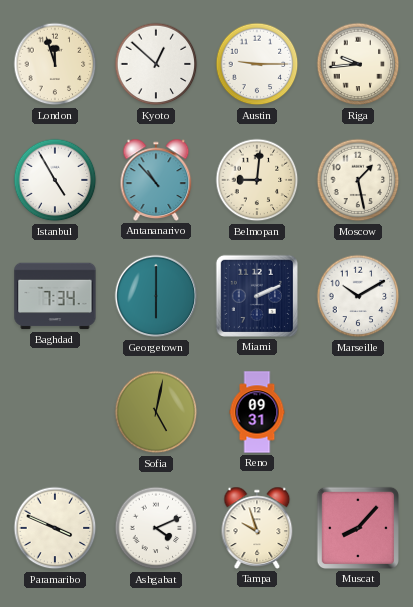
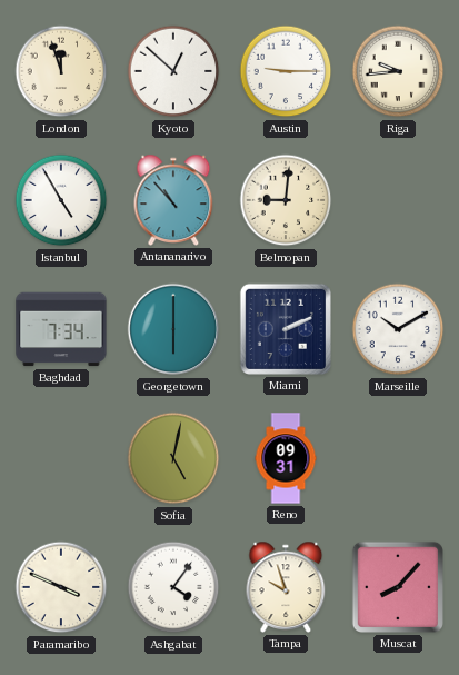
Moscow: 1:28 -> none
Ashgabat: 4:11 -> 4:06
